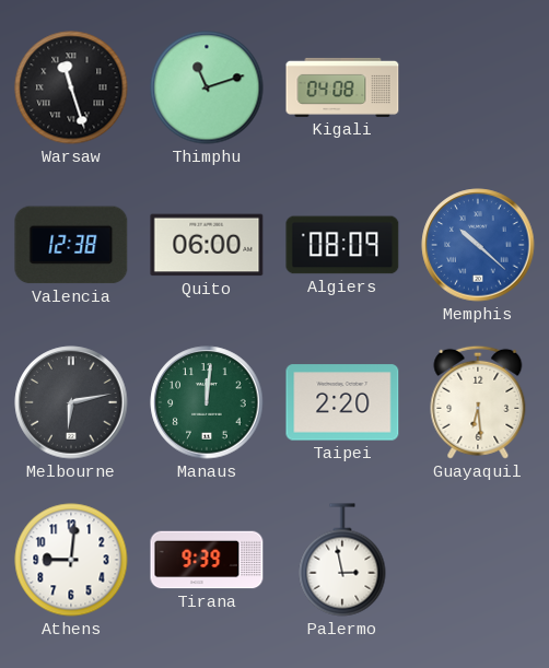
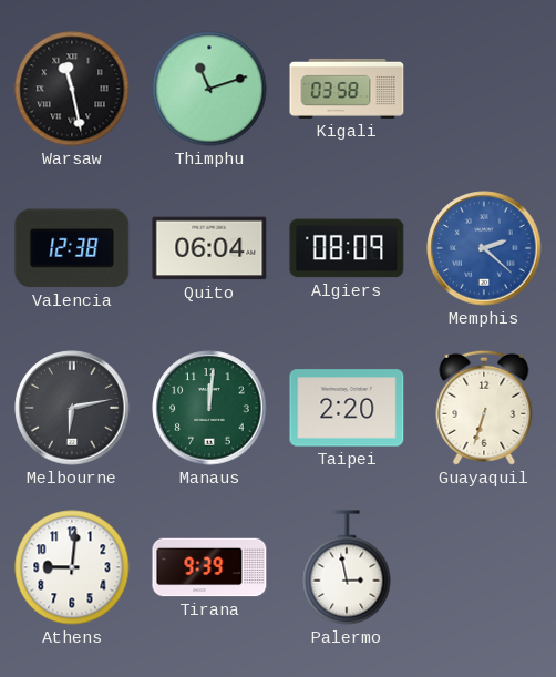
Warsaw: 11:27 -> 11:28
Kigali: 04:08 -> 03:58
Quito: 06:00 -> 06:04
Memphis: 10:22 -> 2:22
Guayaquil: 6:29 -> 6:33
